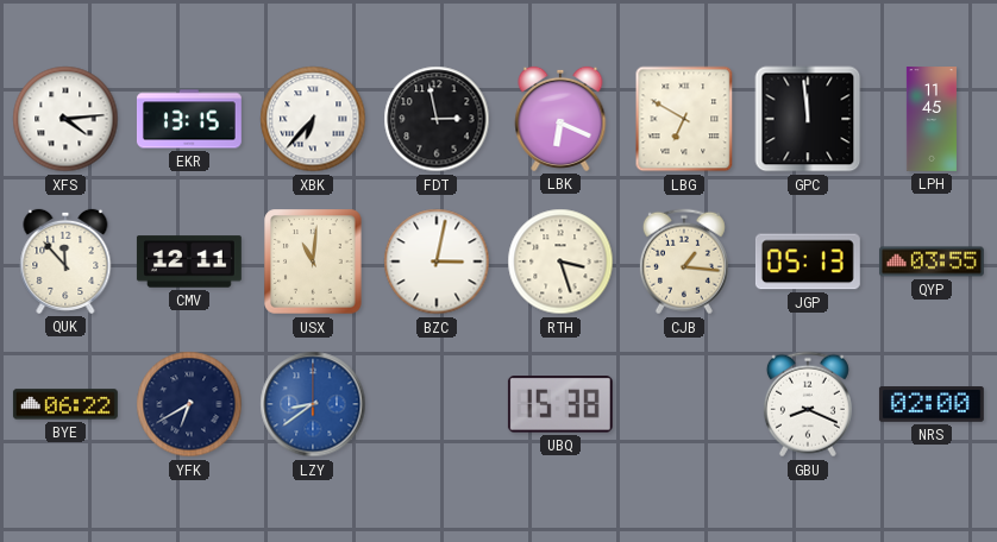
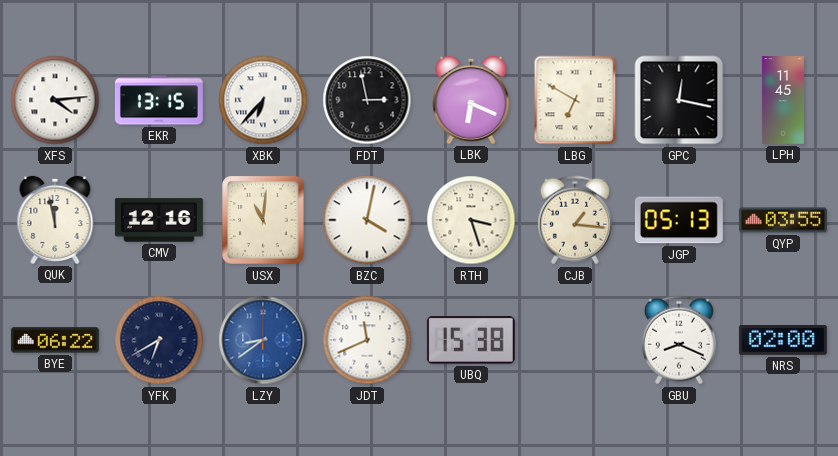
GPC: 11:59 -> 12:17
QUK: 11:53 -> 11:58
CMV: 12:11 -> 12:16
BZC: 3:02 -> 4:02
JDT: none -> 11:41
